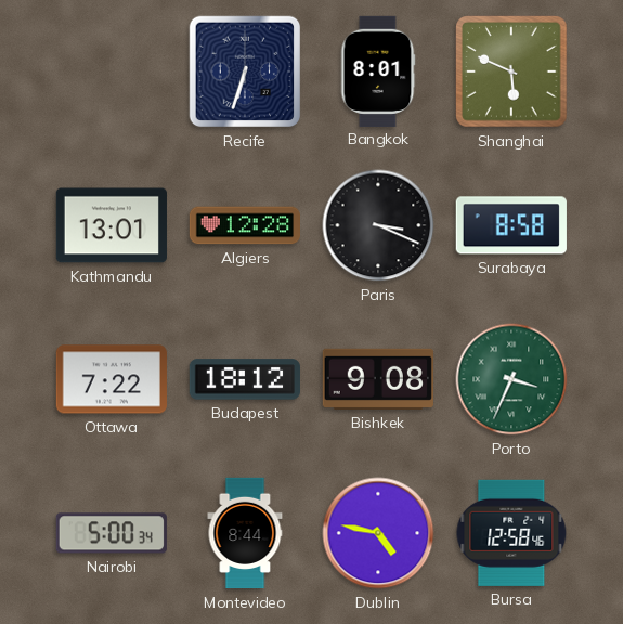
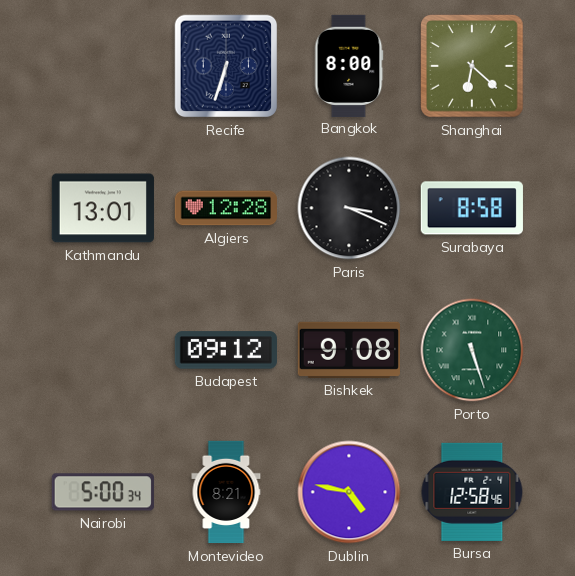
Bangkok: 8:01 -> 8:00
Shanghai: 5:49 -> 6:22
Ottawa: 7:22 -> none
Budapest: 18:12 -> 09:12
Porto: 3:34 -> 5:27
Montevideo: 8:44 -> 8:21
